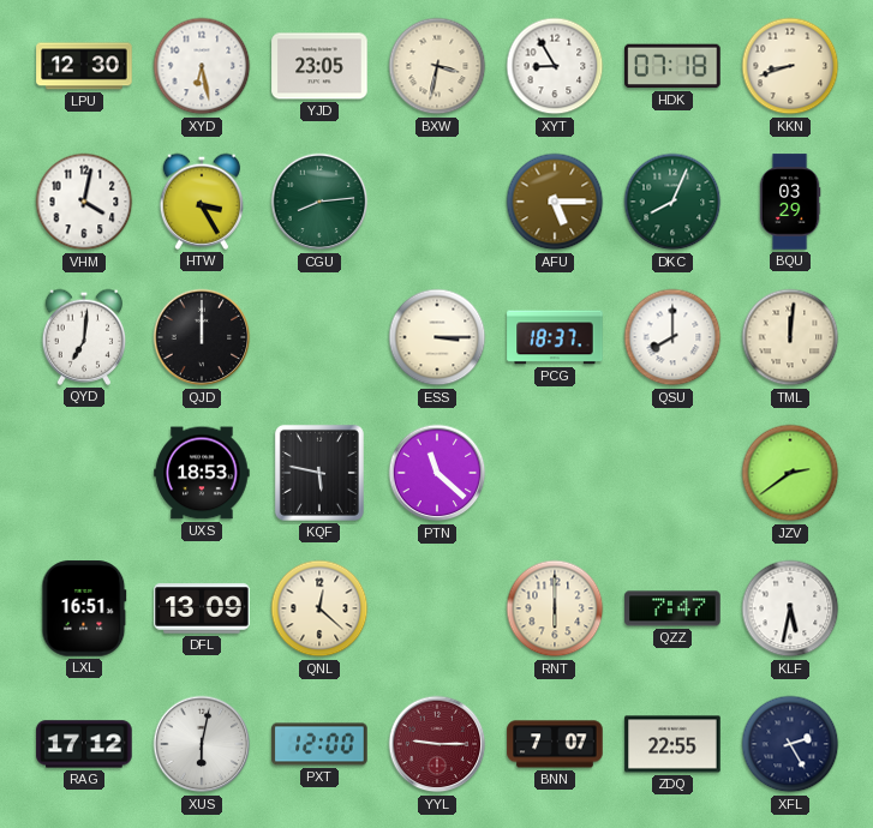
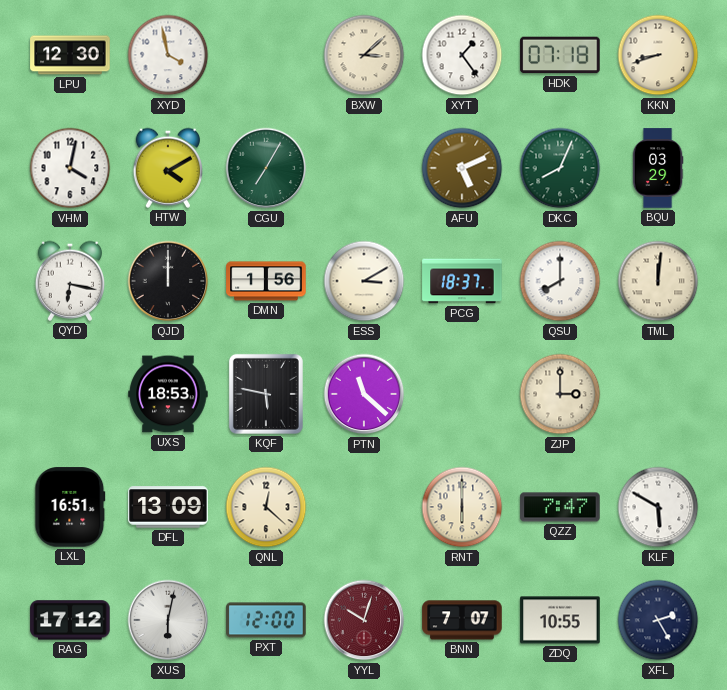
XYD: 6:28 -> 3:58
YJD: 23:05 -> none
BXW: 3:32 -> 3:08
XYT: 8:55 -> 1:24
HTW: 3:25 -> 4:10
CGU: 8:14 -> 7:05
AFU: 5:15 -> 5:11
QYD: 7:01 -> 6:17
DMN: none -> 1:56
ESS: 3:15 -> 3:10
ZJP: none -> 3:00
JZV: 2:39 -> none
KLF: 5:32 -> 5:50
YYL: 9:15 -> 10:03
ZDQ: 22:55 -> 10:55
